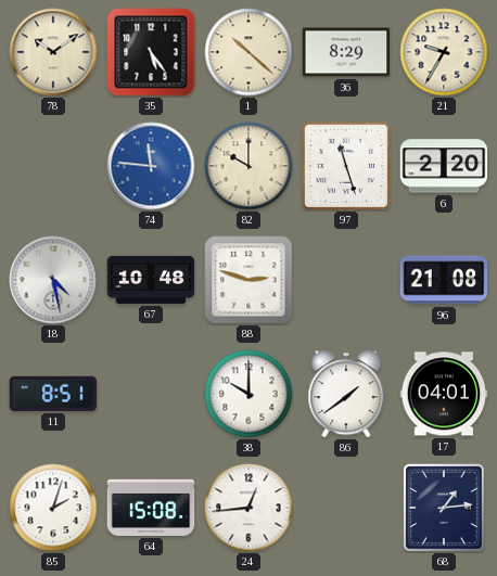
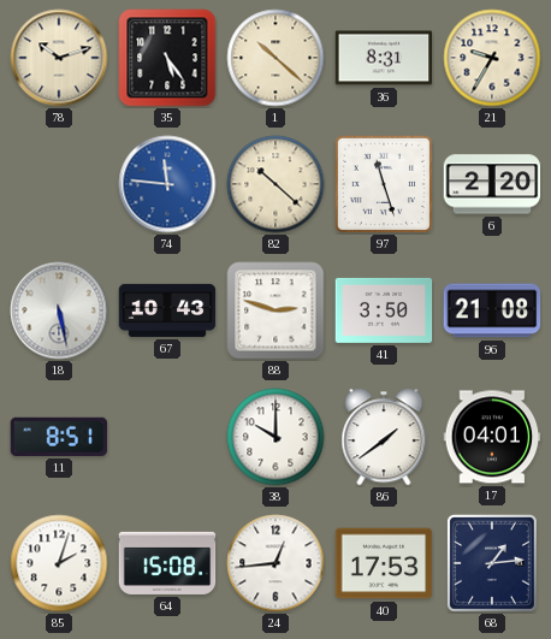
78: 10:09 -> 10:12
36: 8:29 -> 8:31
82: 10:00 -> 10:22
18: 4:28 -> 5:28
67: 10:48 -> 10:43
41: none -> 3:50
40: none -> 17:53
